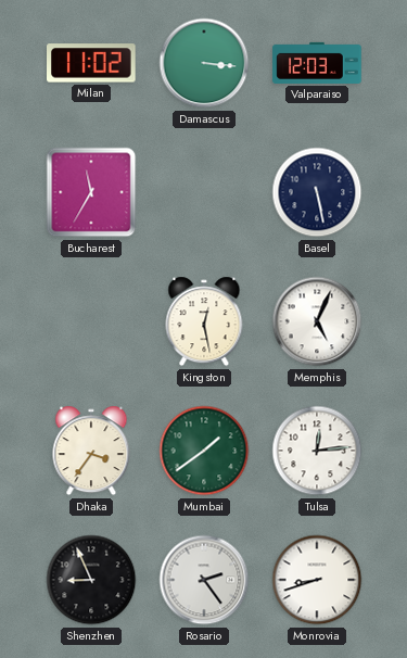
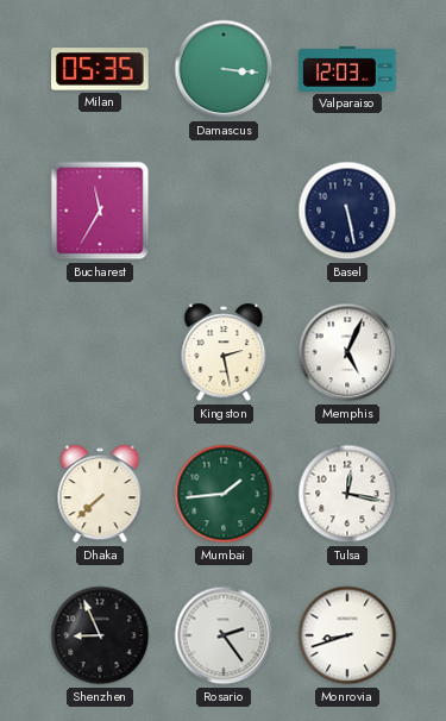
Milan: 11:02 -> 05:35
Kingston: 12:28 -> 2:28
Dhaka: 3:36 -> 7:38
Mumbai: 1:39 -> 1:44
Tulsa: 12:14 -> 12:17
